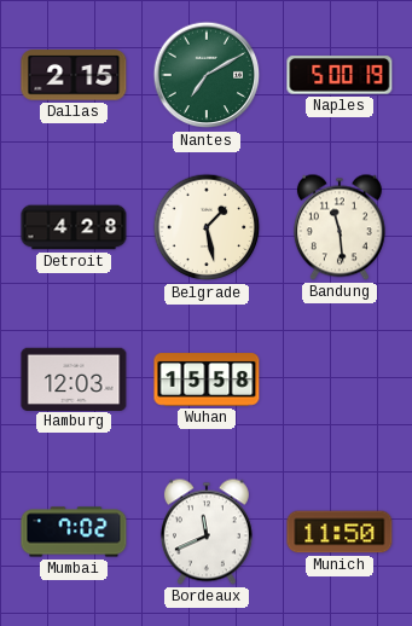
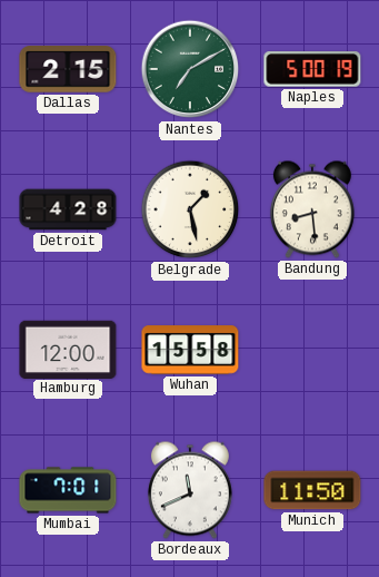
Bandung: 11:29 -> 8:29
Hamburg: 12:03 -> 12:00
Mumbai: 7:02 -> 7:01
